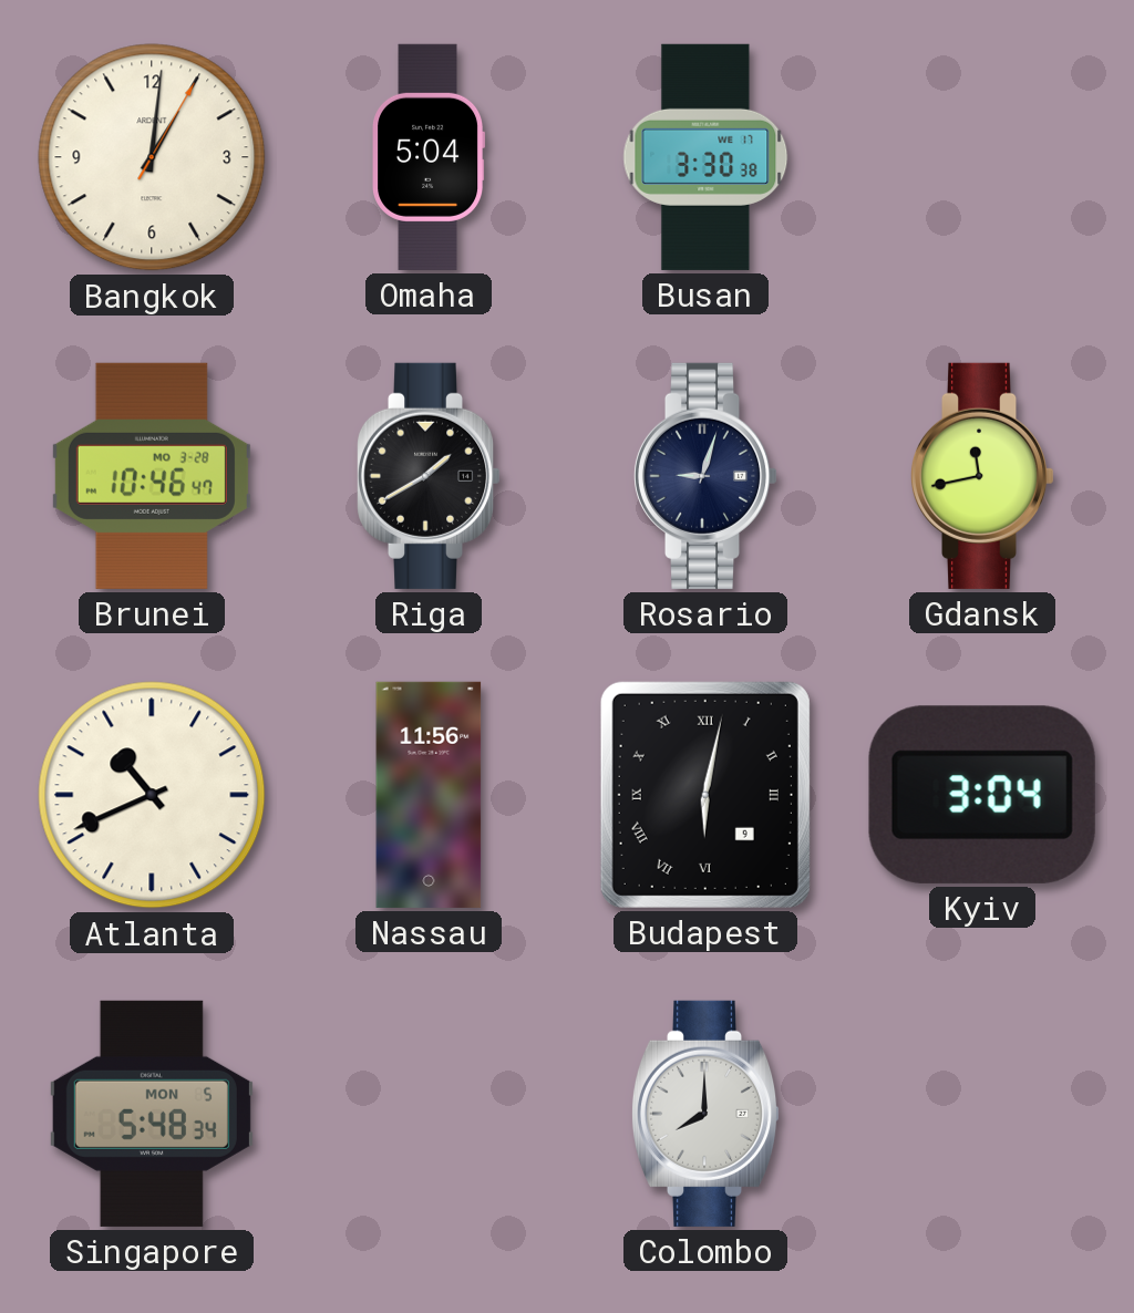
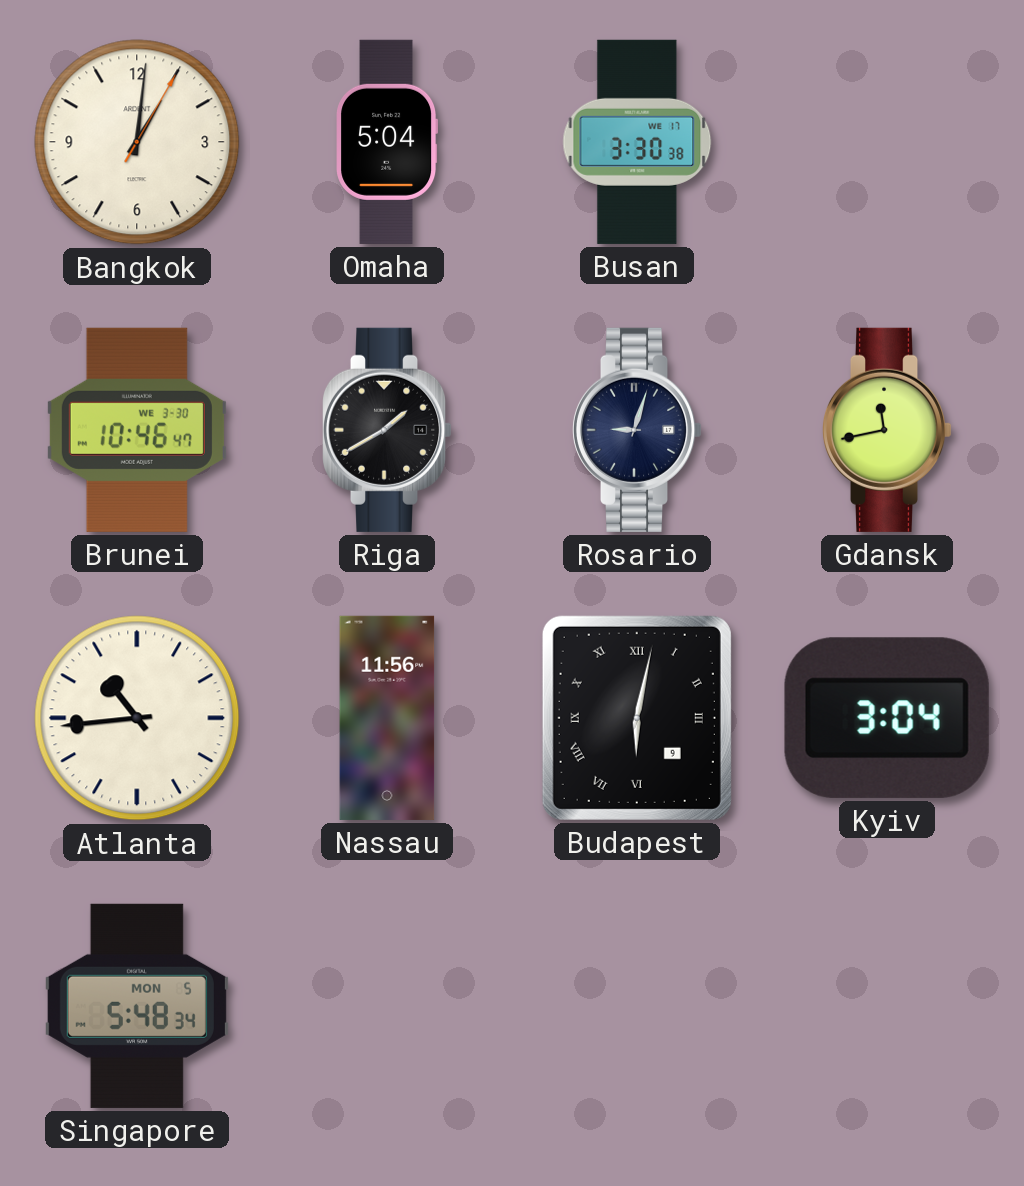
Brunei date: MO 3-28 -> WE 3-30
Atlanta: 10:41 -> 10:44
Colombo: 8:00 -> none
